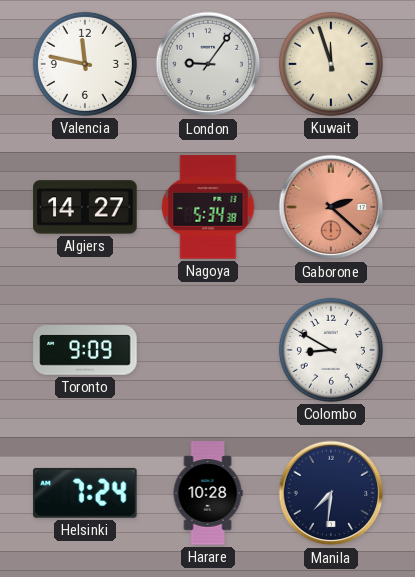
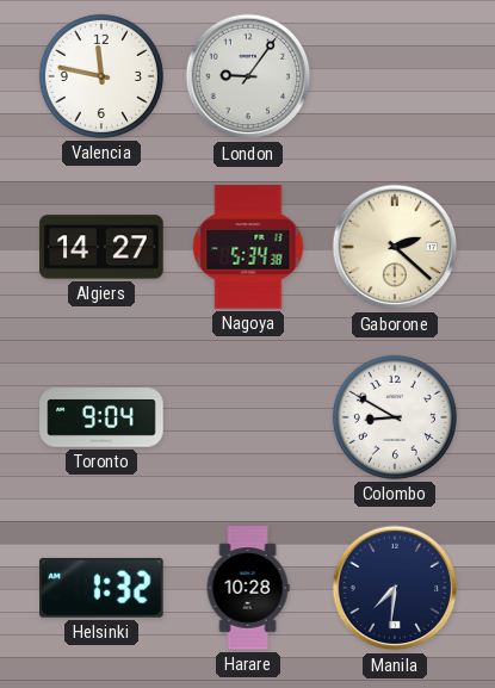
Kuwait: 11:57 -> none
Gaborone dial: salmon -> cream
Toronto: 9:09 -> 9:04
Helsinki: 7:24 -> 1:32
